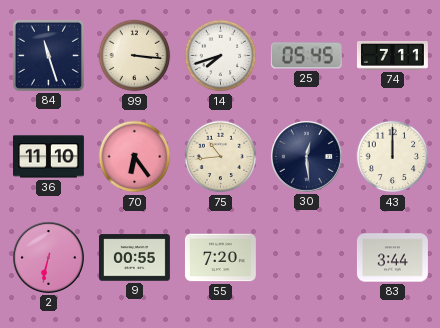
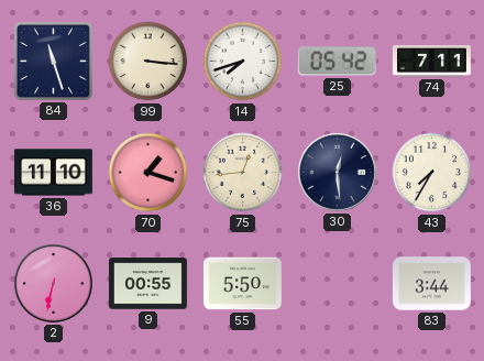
25: 05:45 -> 05:42
70: 6:24 -> 1:18
75: 10:44 -> 12:44
43: 12:00 -> 7:35
55: 7:20 -> 5:50
